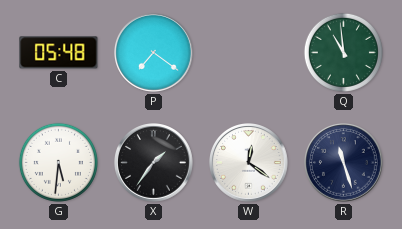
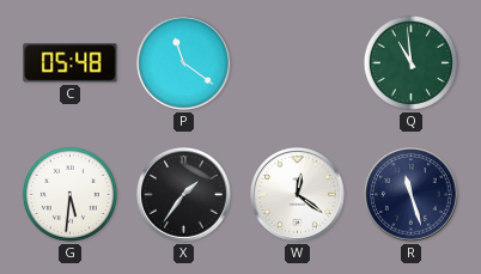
P: 7:21 -> 11:21
